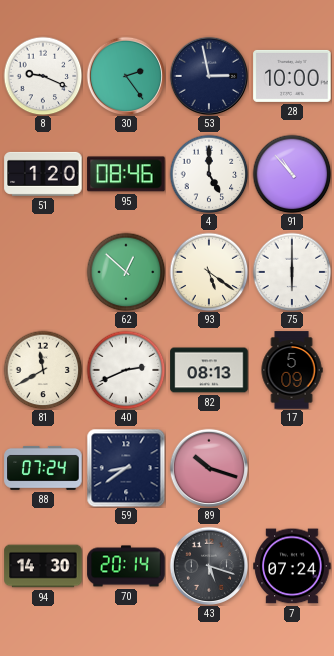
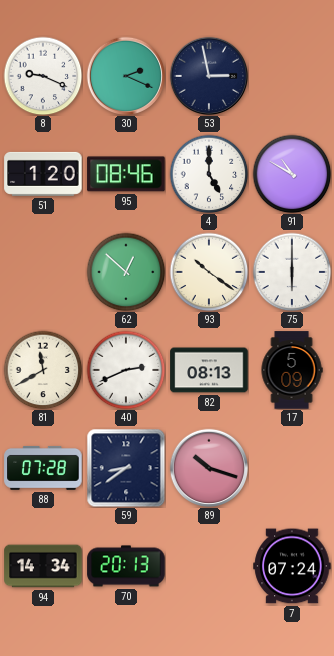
30: 2:24 -> 2:19
28: 10:00 -> none
91: 10:53 -> 10:50
93: 5:21 -> 10:21
88: 07:24 -> 07:28
94: 14:30 -> 14:34
70: 20:14 -> 20:13
43: 5:18 -> none
